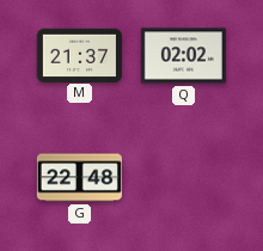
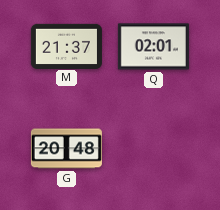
Q: 02:02 -> 02:01
G: 22:48 -> 20:48
